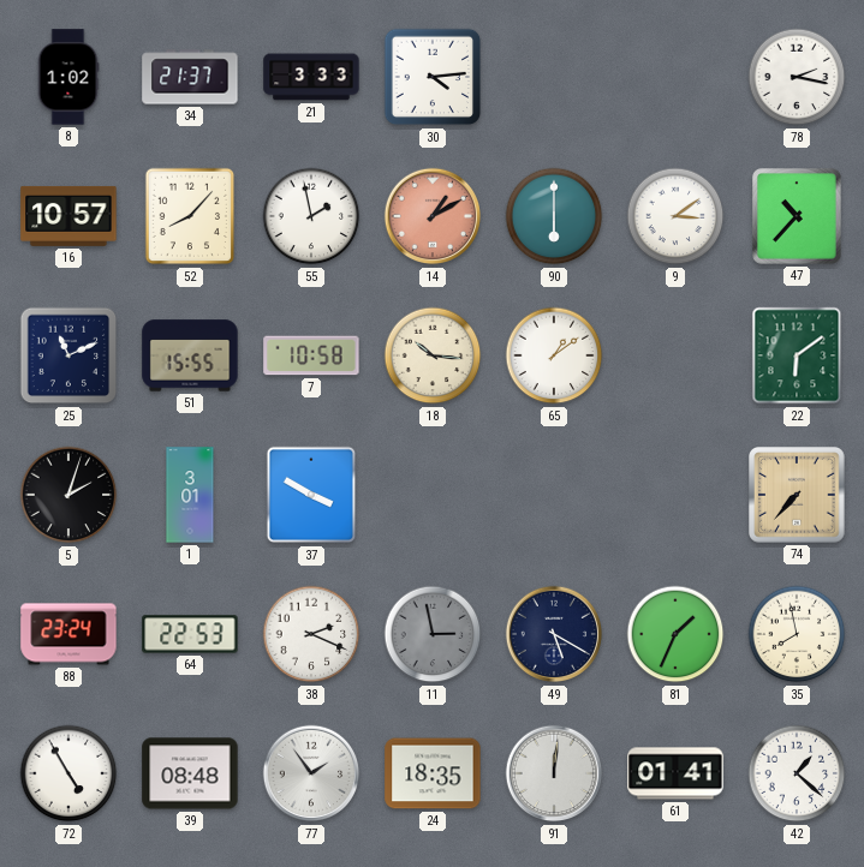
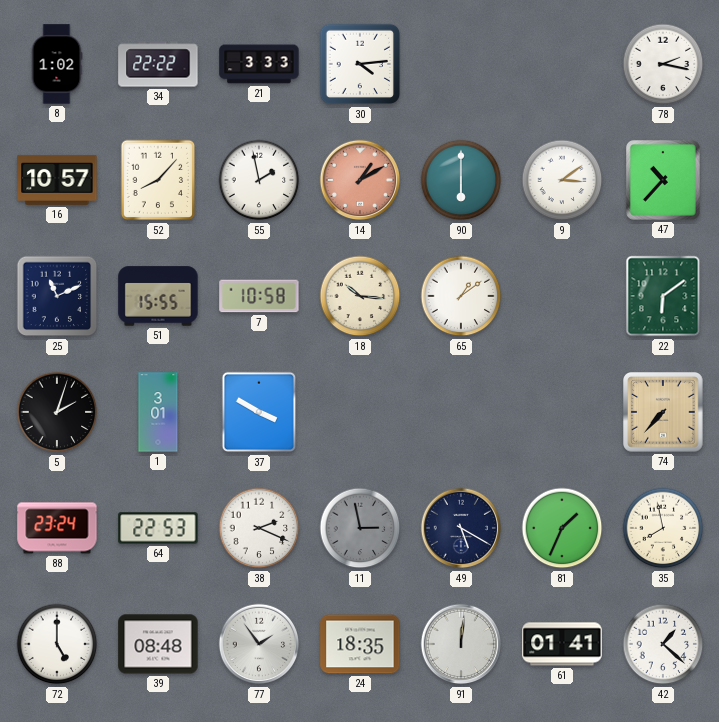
34: 21:37 -> 22:22
72: 4:55 -> 5:00
